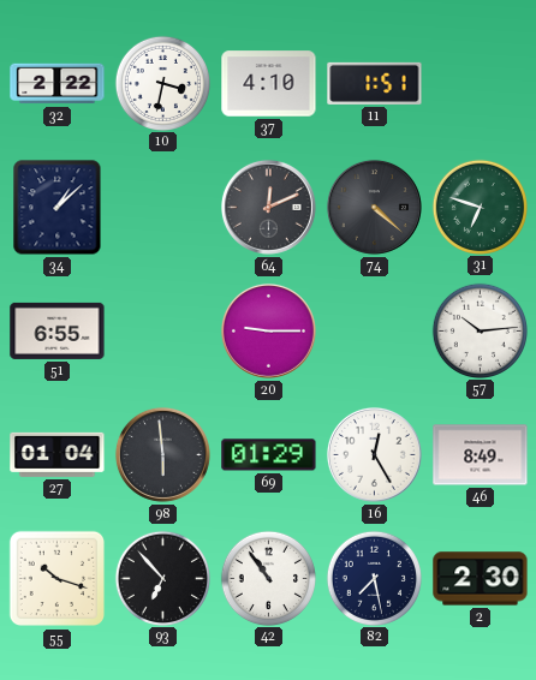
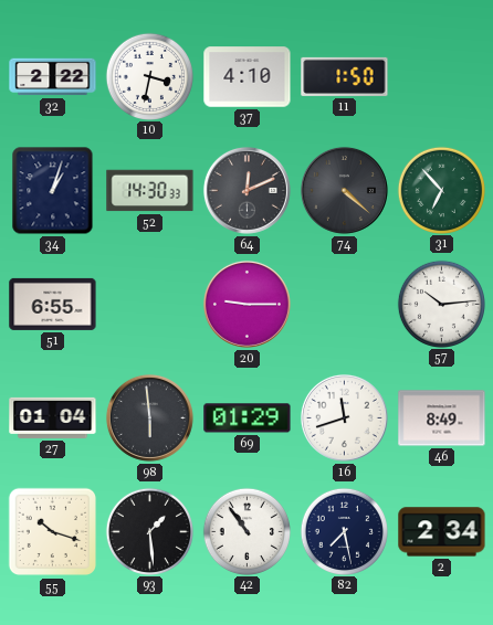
11: 1:51 -> 1:50
34: 1:08 -> 1:03
52: none -> 14:30
31: 6:48 -> 6:53
16: 12:25 -> 11:42
93: 6:53 -> 1:29
2: 2:30 -> 2:34
